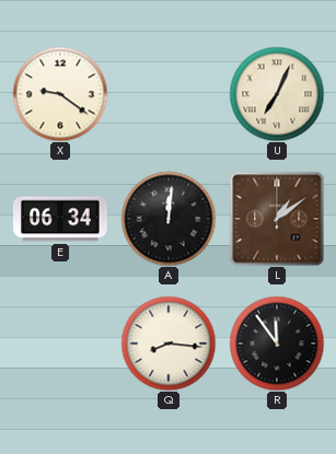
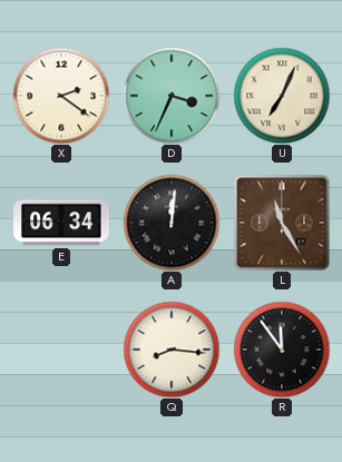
X: 9:21 -> 2:21
D: none -> 3:34
L: 1:09 -> 11:25
